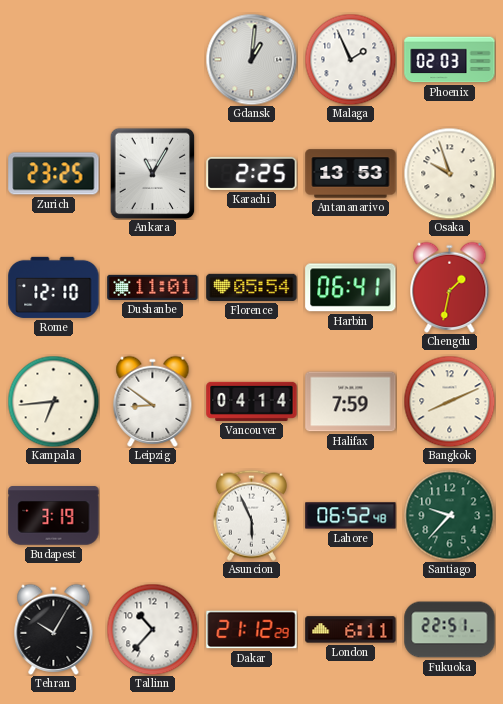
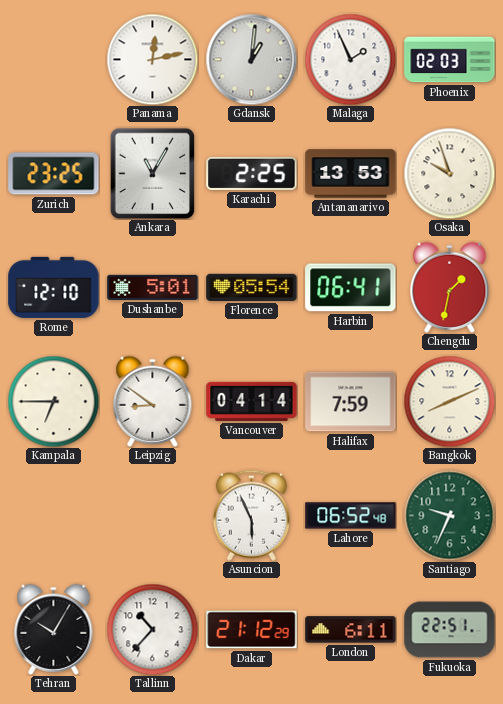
Panama: none -> 12:13
Dushanbe: 11:01 -> 5:01
Kampala: 6:44 -> 6:45
Budapest: 3:19 -> none
Santiago: 9:37 -> 9:34
